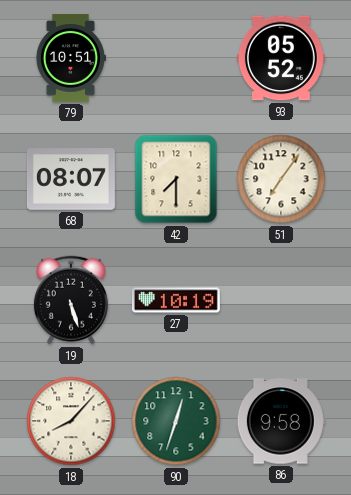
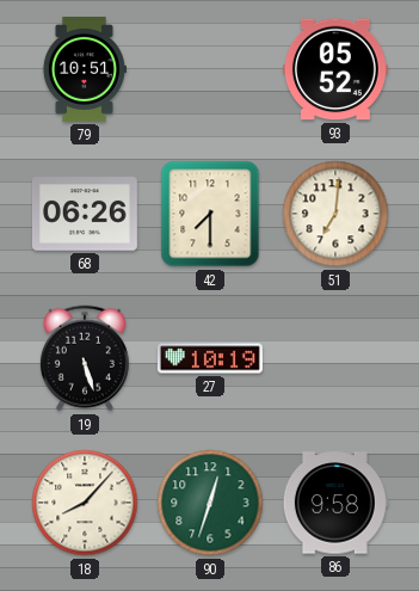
68: 08:07 -> 06:26
51: 7:06 -> 7:01
